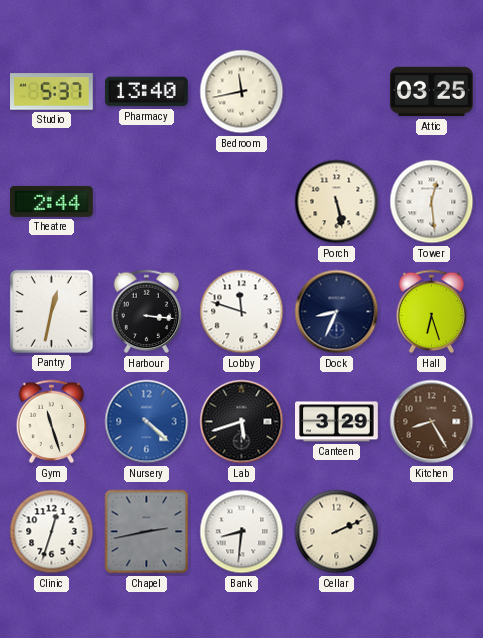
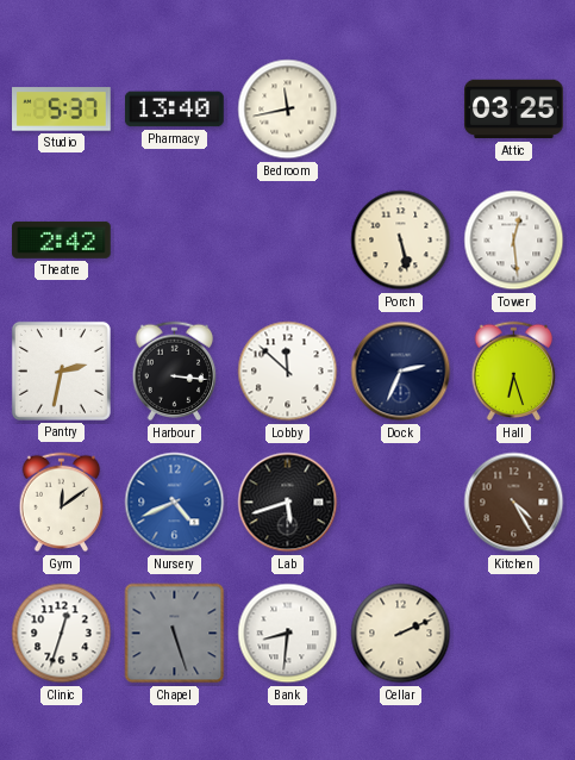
Theatre: 2:44 -> 2:42
Pantry: 12:32 -> 2:32
Lobby: 11:48 -> 11:52
Dock: 8:34 -> 2:34
Gym: 11:27 -> 12:09
Nursery: 4:22 -> 4:41
Canteen: 3:29 -> none
Kitchen: 8:25 -> 4:25
Chapel: 2:43 -> 5:27
